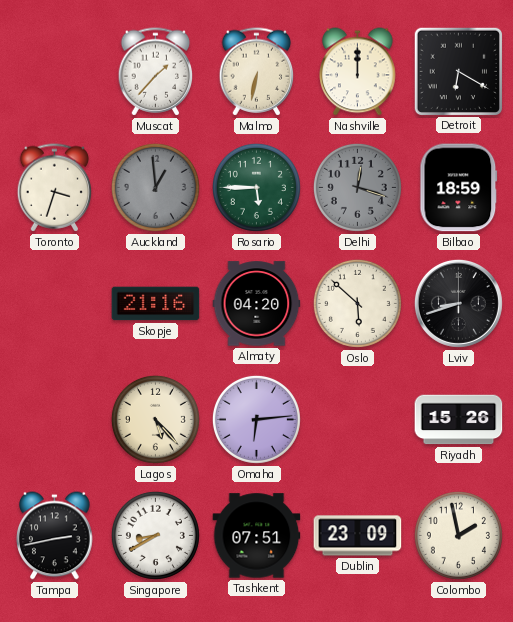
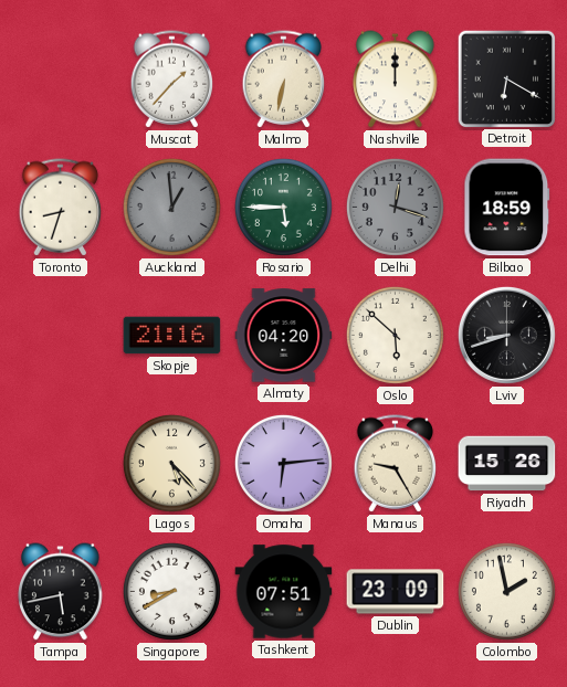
Toronto: 3:33 -> 8:33
Manaus: none -> 9:25
Tampa: 2:43 -> 5:43
